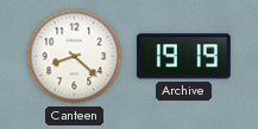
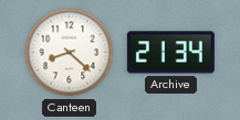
Archive: 19:19 -> 21:34
